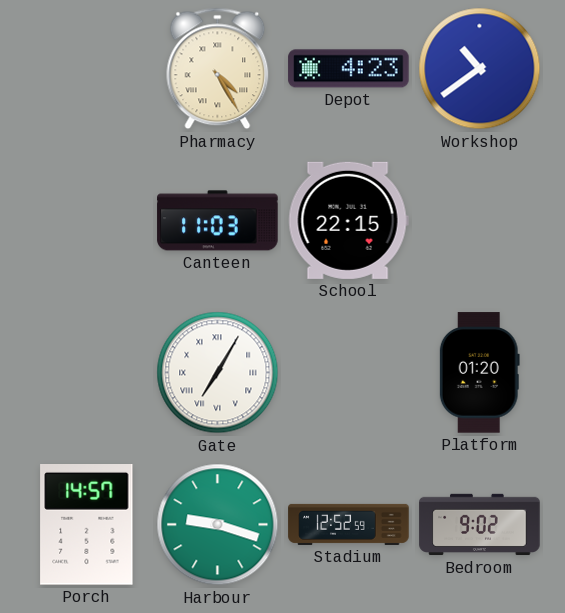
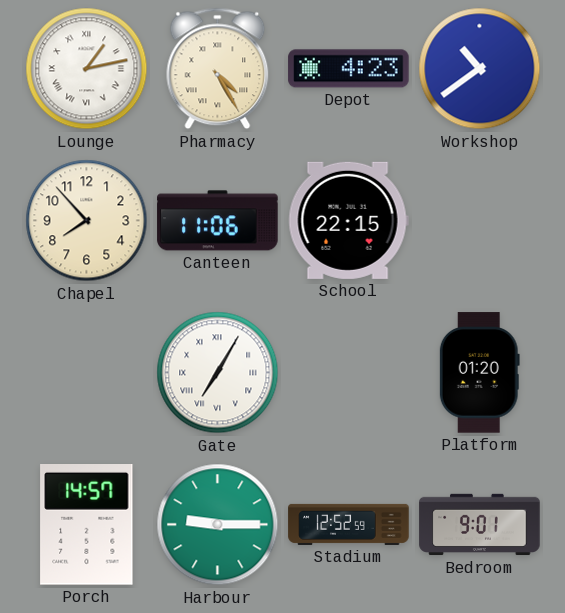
Lounge: none -> 1:13
Chapel: none -> 7:53
Canteen: 11:03 -> 11:06
Harbour: 9:18 -> 9:15
Bedroom: 9:02 -> 9:01
